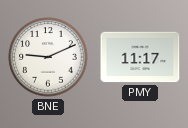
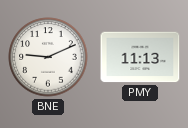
PMY: 11:17 -> 11:13
